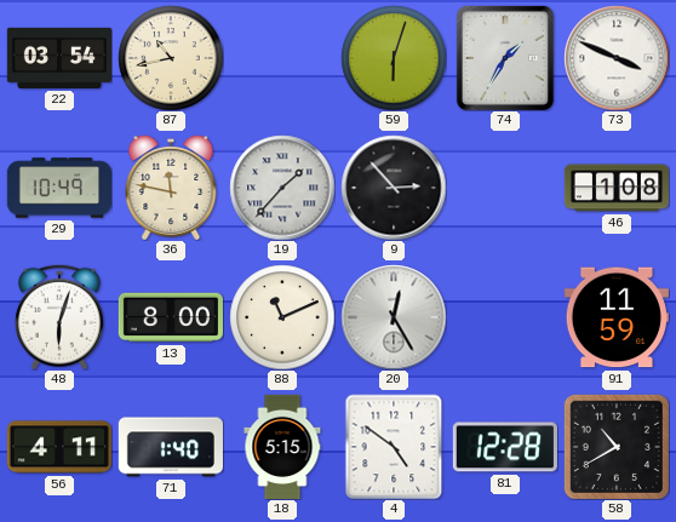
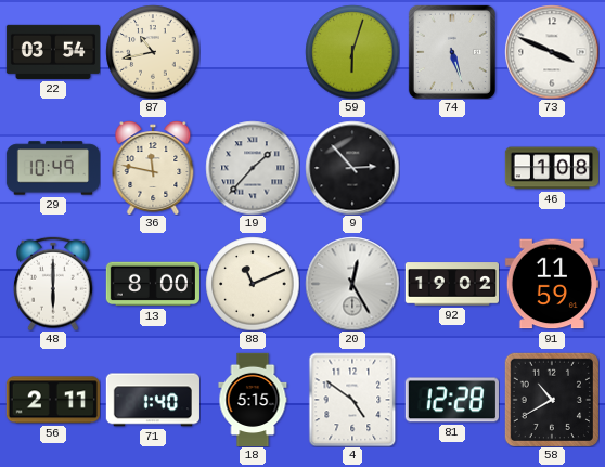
74: 1:35 -> 5:27
48: 6:03 -> 6:00
92: none -> 19:02
56: 4:11 -> 2:11
